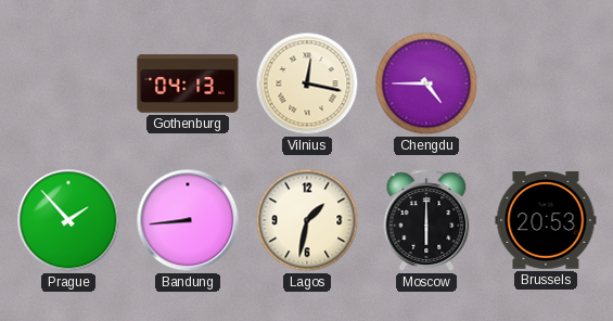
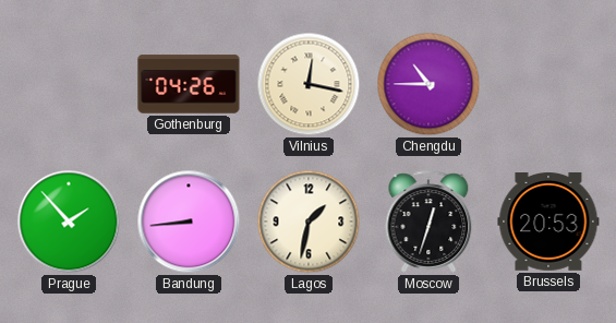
Gothenburg: 04:13 -> 04:26
Chengdu: 4:45 -> 10:45
Moscow: 6:00 -> 12:33
